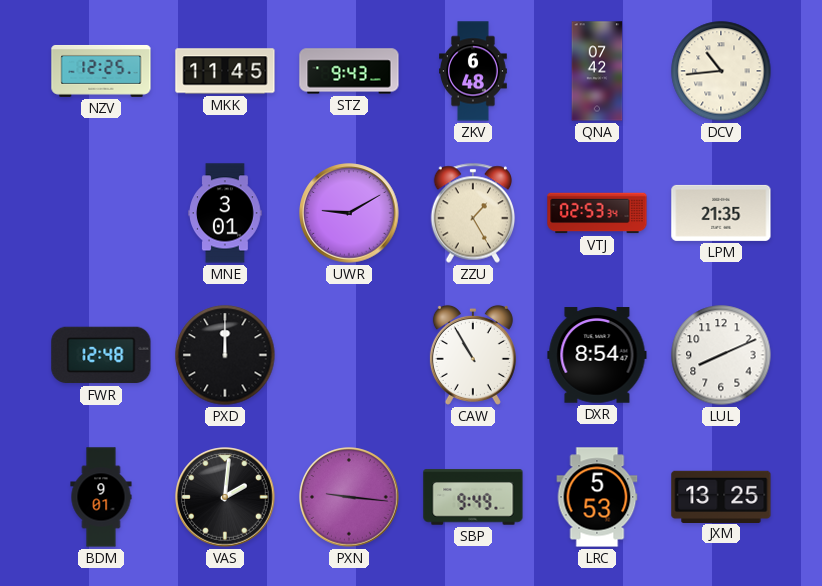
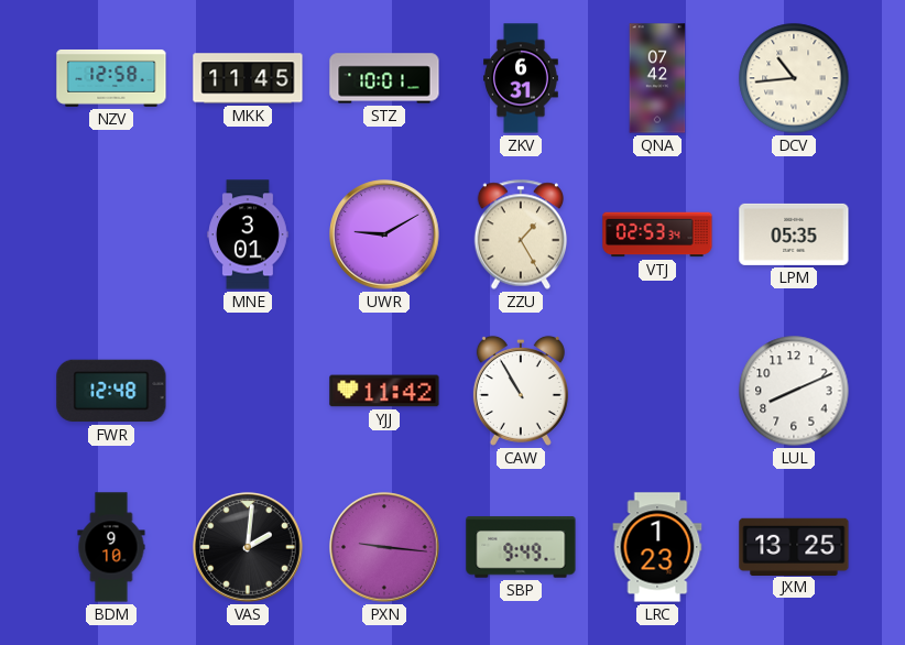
NZV: 12:25 -> 12:58
STZ: 9:43 -> 10:01
ZKV: 6:48 -> 6:31
LPM: 21:35 -> 05:35
PXD: 12:00 -> none
YJJ: none -> 11:42
DXR: 8:54 -> none
BDM: 9:01 -> 9:10
LRC: 5:53 -> 1:23
